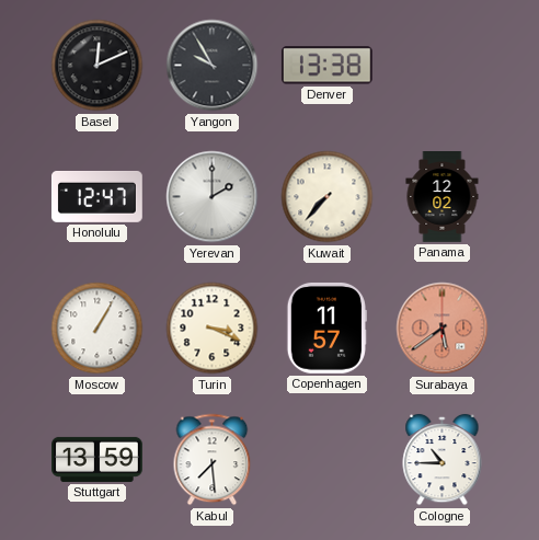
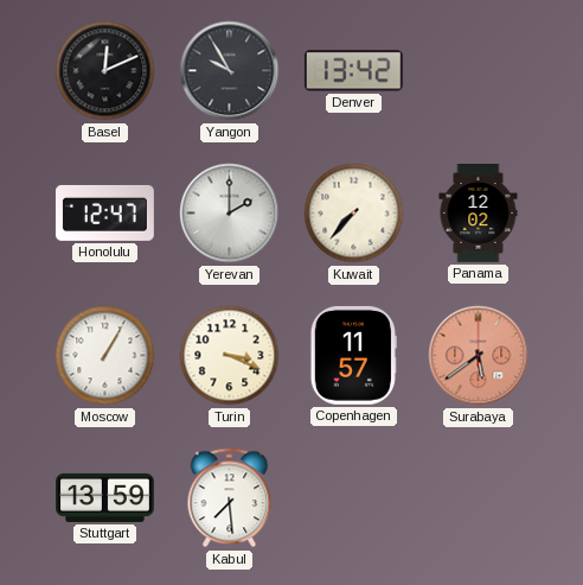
Denver: 13:38 -> 13:42
Cologne: 10:45 -> none
